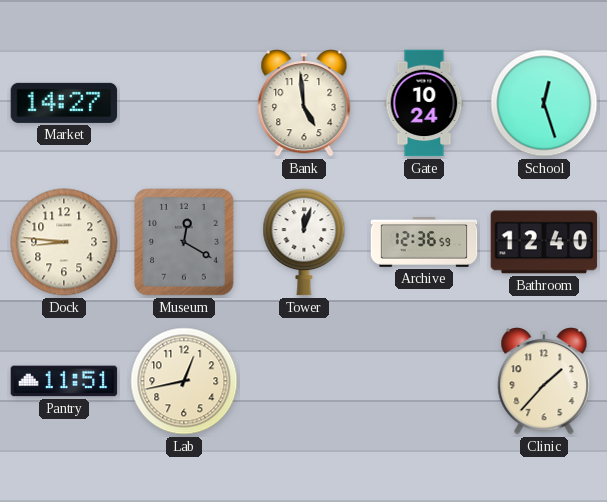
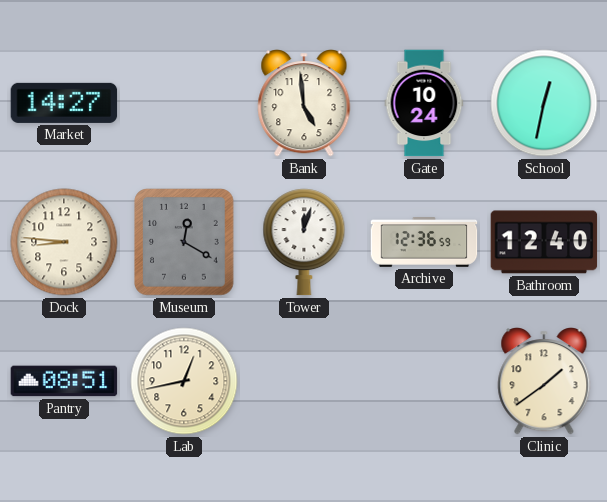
School: 12:27 -> 12:32
Pantry: 11:51 -> 08:51
Clinic: 1:37 -> 1:39
